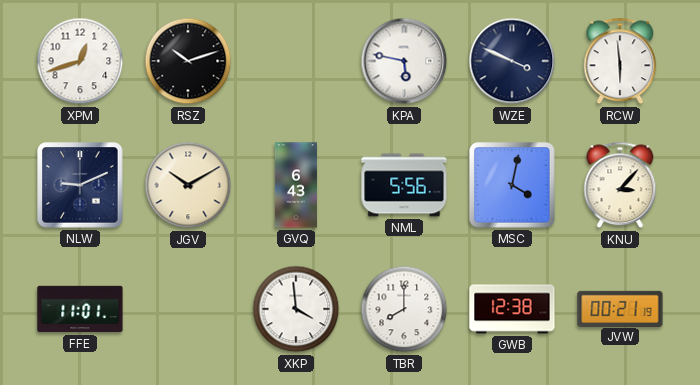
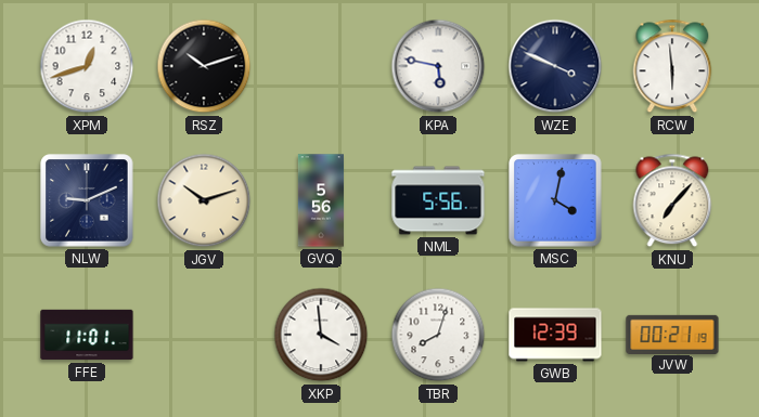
JGV: 10:10 -> 10:12
GVQ: 6:43 -> 5:56
KNU: 3:07 -> 7:07
TBR: 8:00 -> 8:03
GWB: 12:38 -> 12:39
